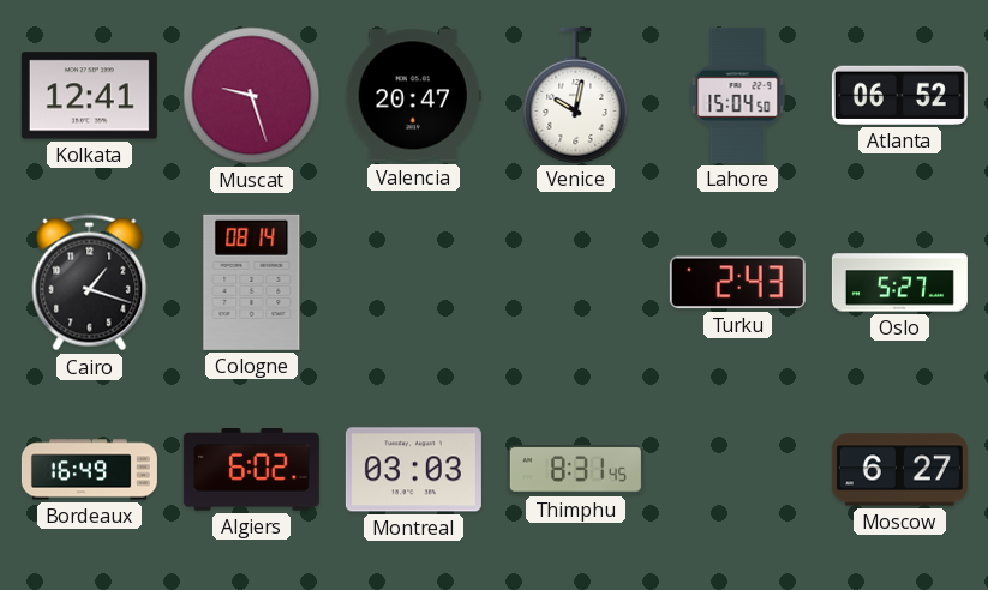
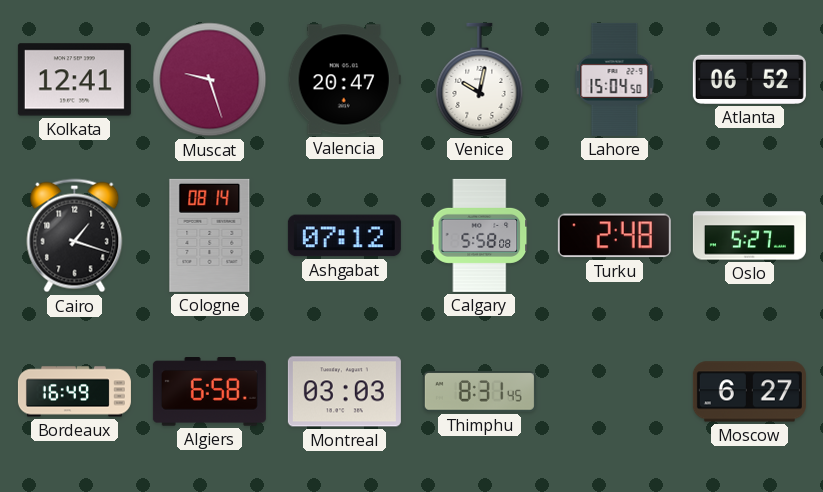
Ashgabat: none -> 07:12
Calgary: none -> 5:58
Turku: 2:43 -> 2:48
Algiers: 6:02 -> 6:58
